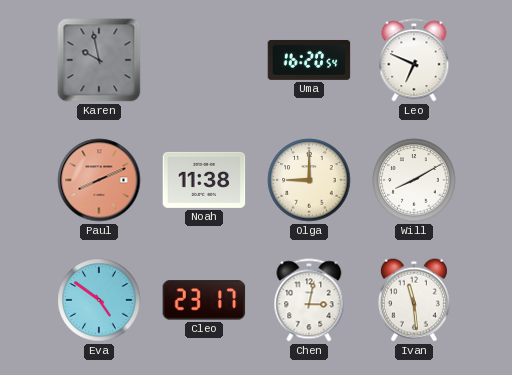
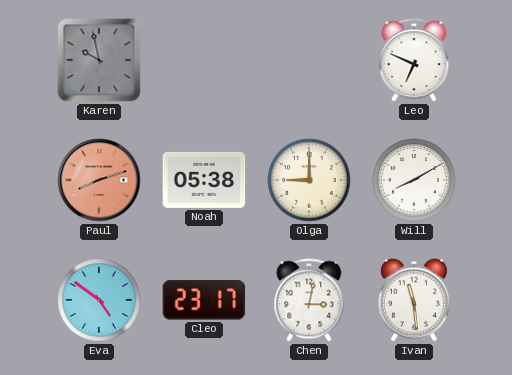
Uma: 16:20 -> none
Paul: 8:11 -> 8:12
Noah: 11:38 -> 05:38
